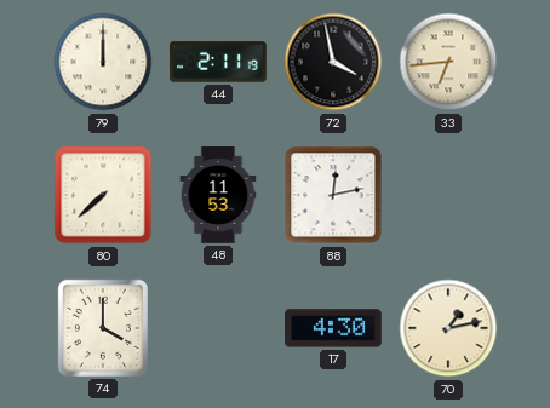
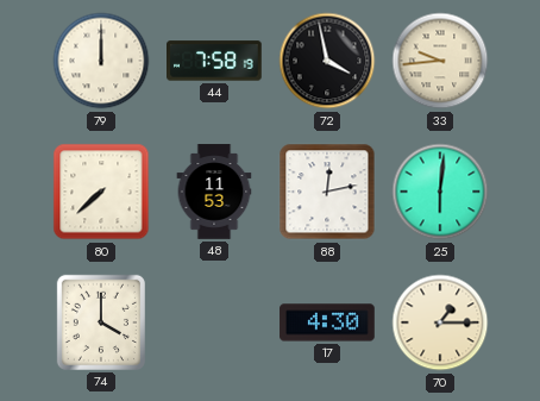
44: 2:11 -> 7:58
33: 6:44 -> 9:44
25: none -> 6:01
70: 1:13 -> 1:15
